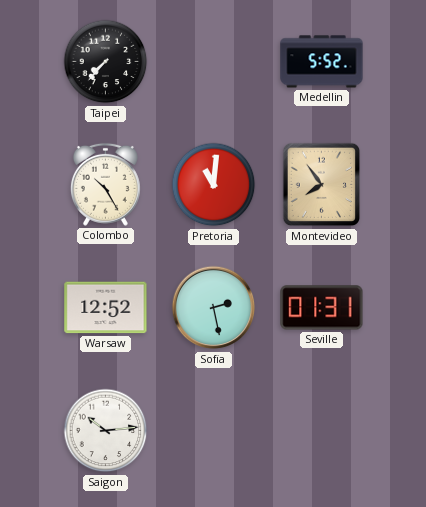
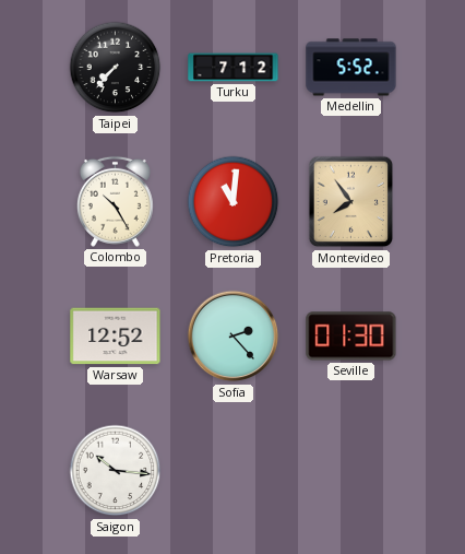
Turku: none -> 7:12
Sofia: 2:28 -> 2:23
Seville: 01:31 -> 01:30
Saigon: 10:14 -> 10:16
